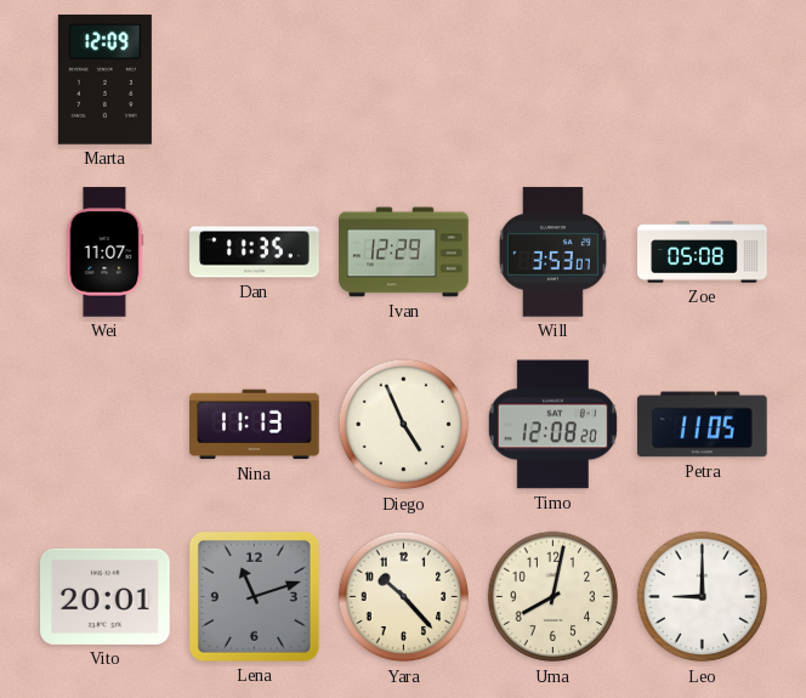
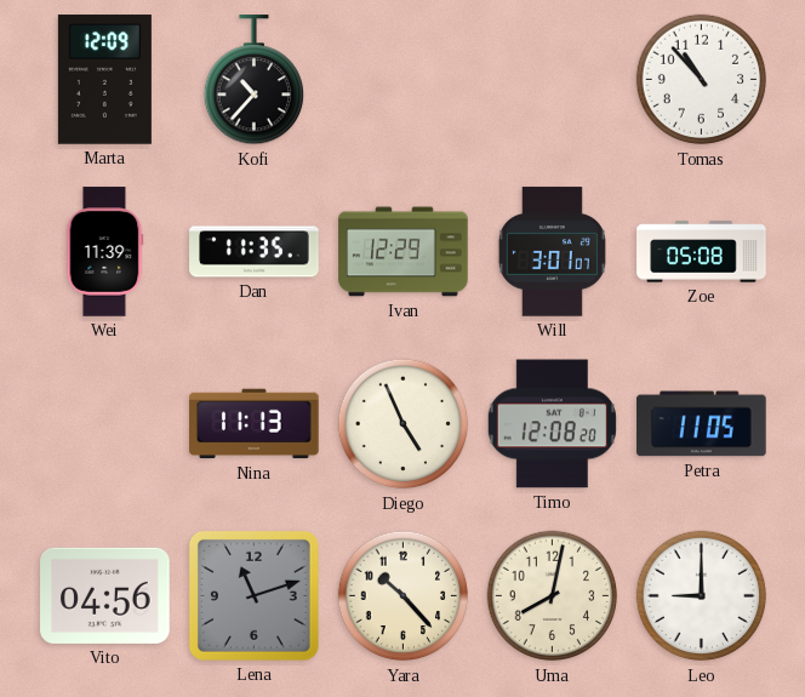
Kofi: none -> 10:37
Tomas: none -> 10:53
Wei: 11:07 -> 11:39
Will: 3:53 -> 3:01
Vito: 20:01 -> 04:56
